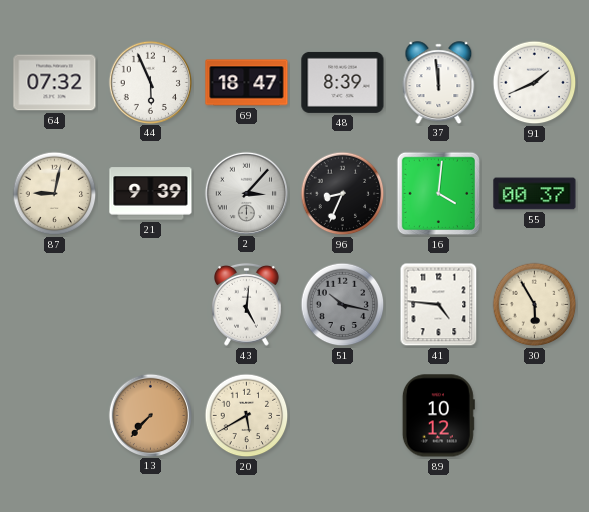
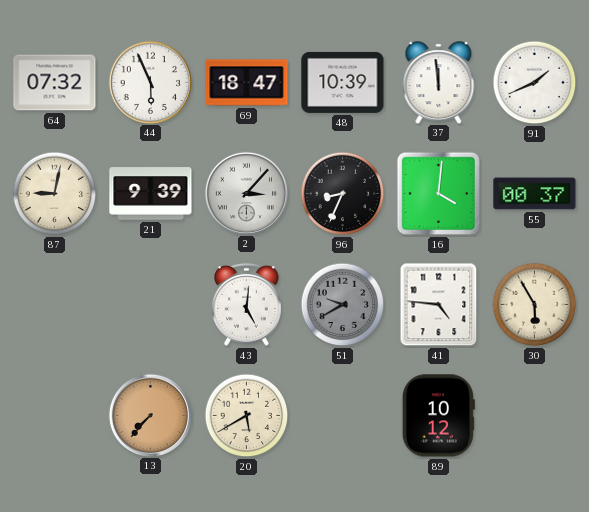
48: 8:39 -> 10:39
51: 10:17 -> 9:40
